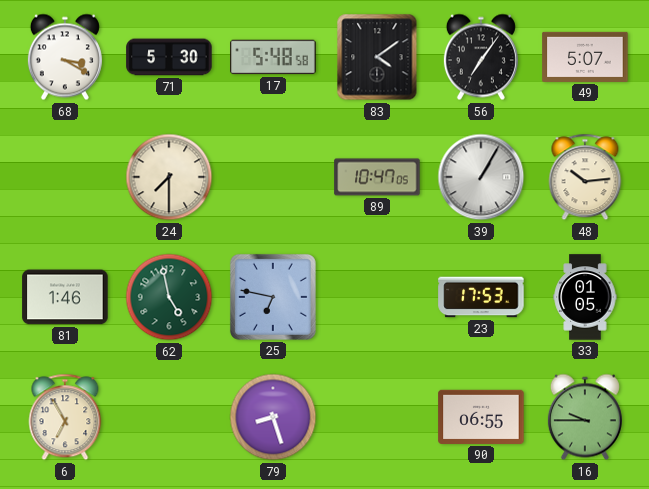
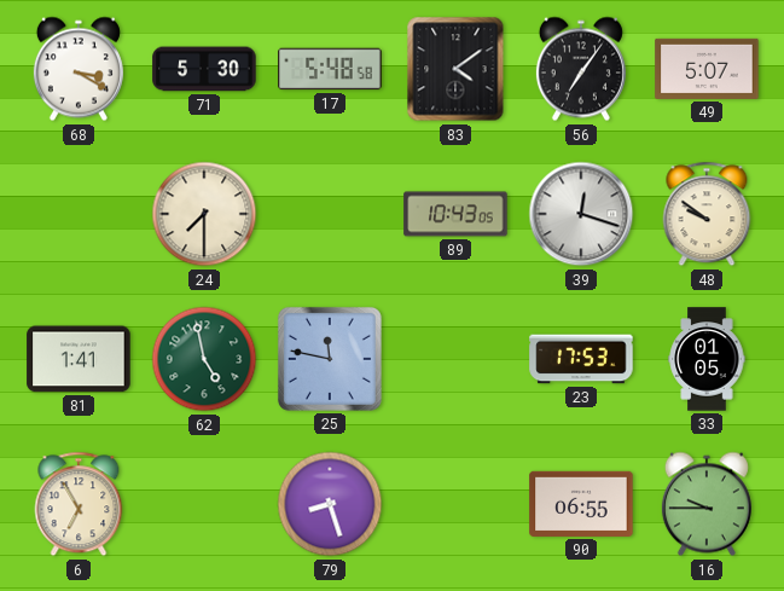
89: 10:47 -> 10:43
39: 1:05 -> 12:18
48: 10:14 -> 9:51
81: 1:46 -> 1:41
25: 6:47 -> 11:47
